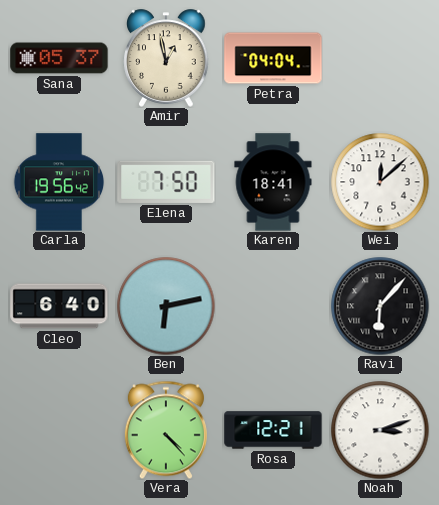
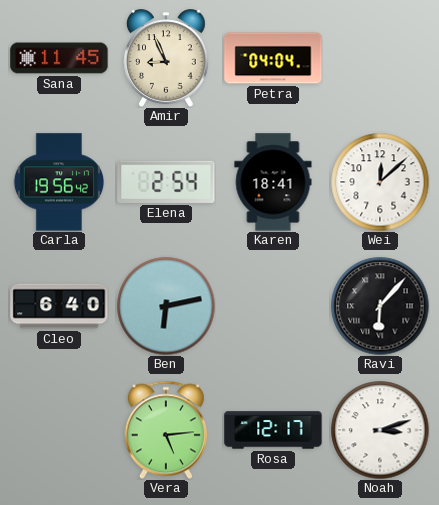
Sana: 05:37 -> 11:45
Amir: 12:58 -> 8:56
Elena: 7:50 -> 2:54
Vera: 4:23 -> 5:14
Rosa: 12:21 -> 12:17
